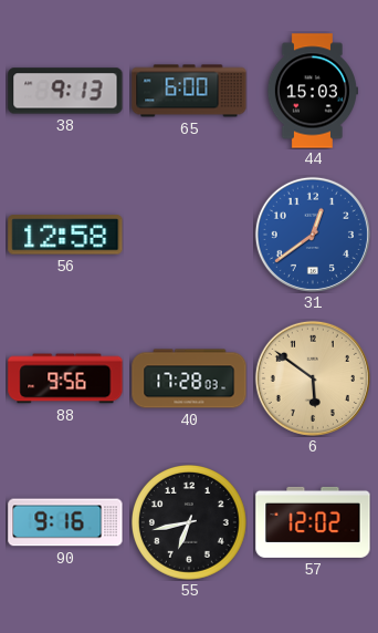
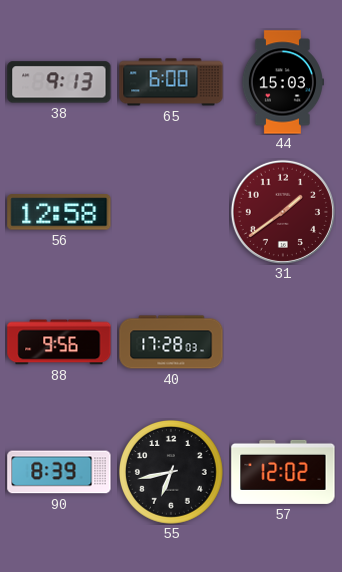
31: 12:39 -> 1:39
31 dial: blue -> burgundy
6: 5:51 -> none
90: 9:16 -> 8:39
